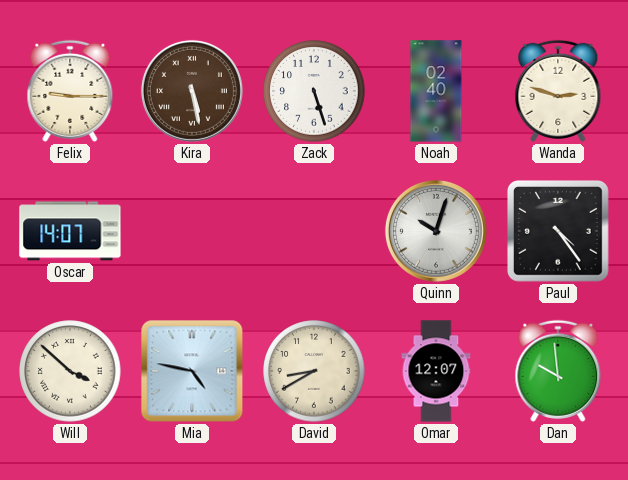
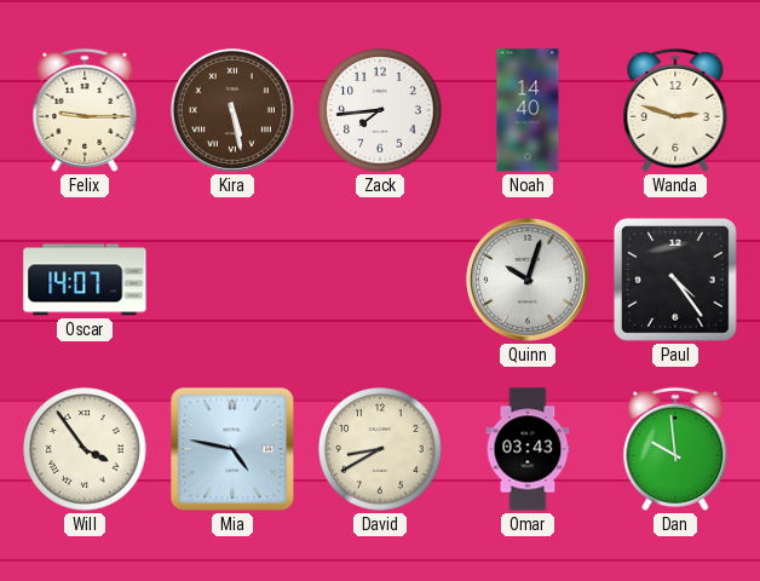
Zack: 5:27 -> 7:44
Noah: 02:40 -> 14:40
Will: 3:52 -> 3:54
Omar: 12:07 -> 03:43
